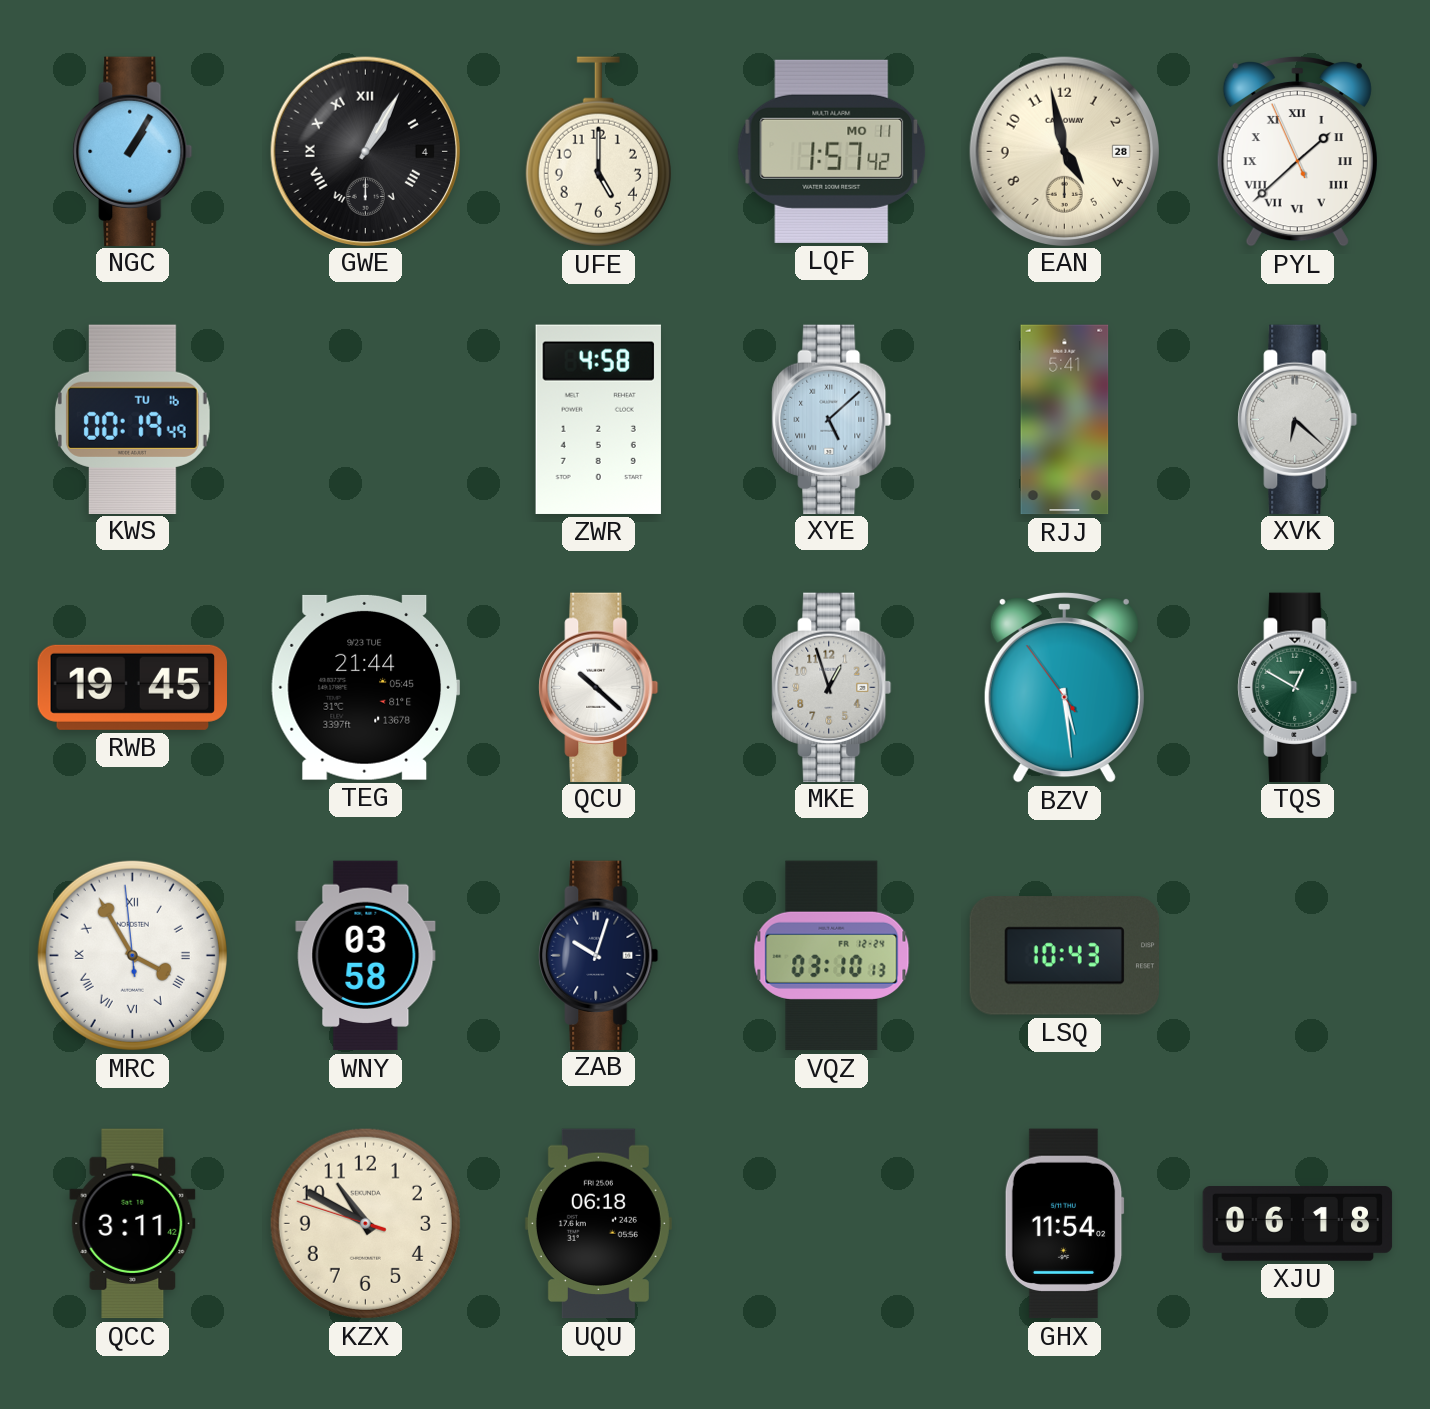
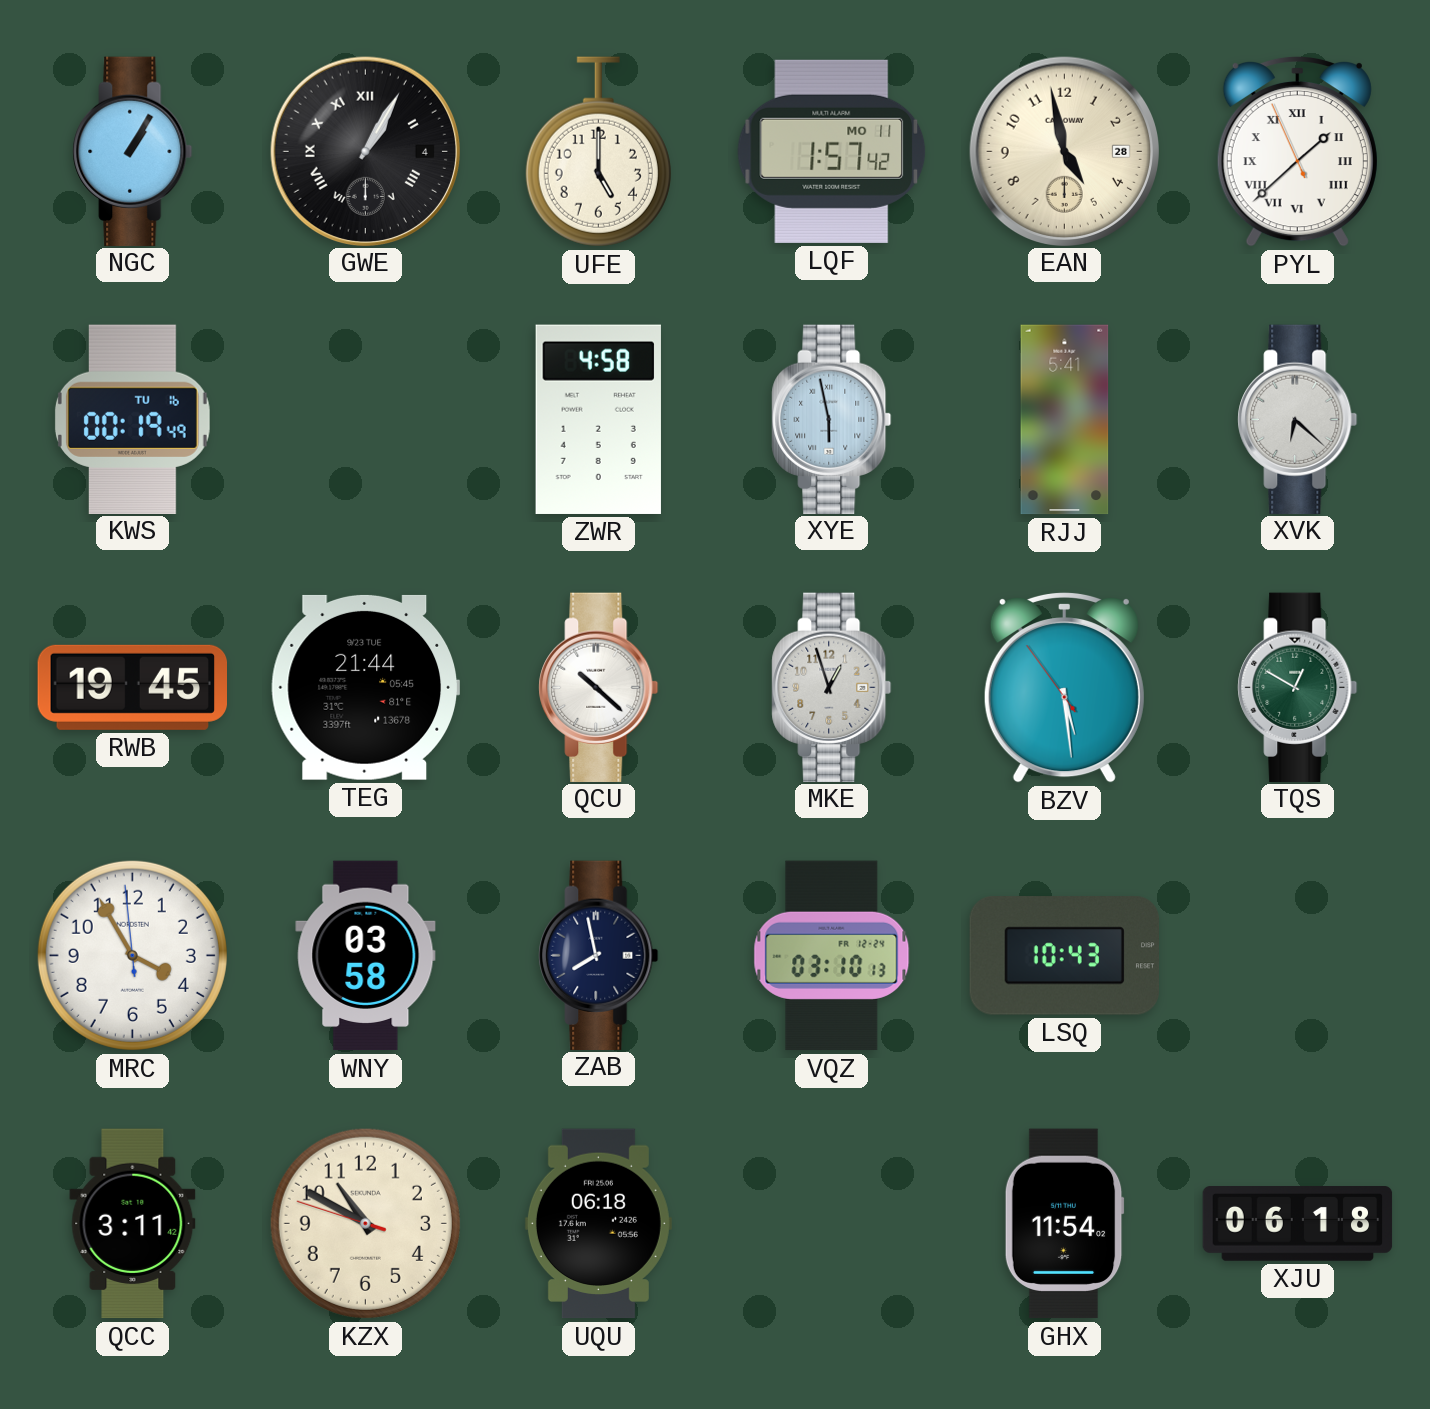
XYE: 5:08 -> 5:58
MRC numerals: Roman -> Arabic
ZAB: 10:03 -> 7:58
